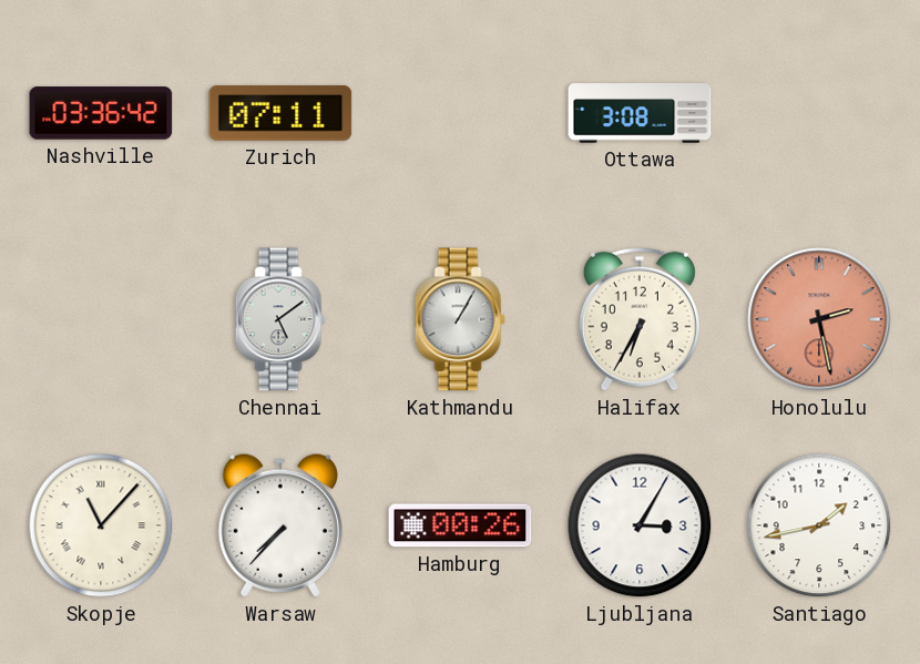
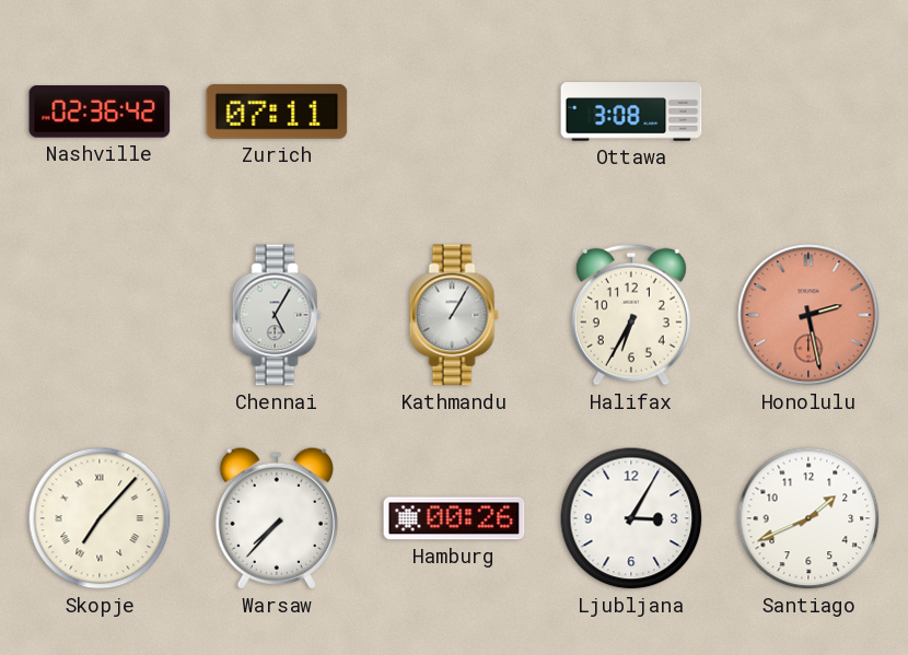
Nashville: 03:36 -> 02:36
Chennai: 5:09 -> 5:05
Skopje: 11:07 -> 7:07
Santiago: 1:43 -> 1:41
